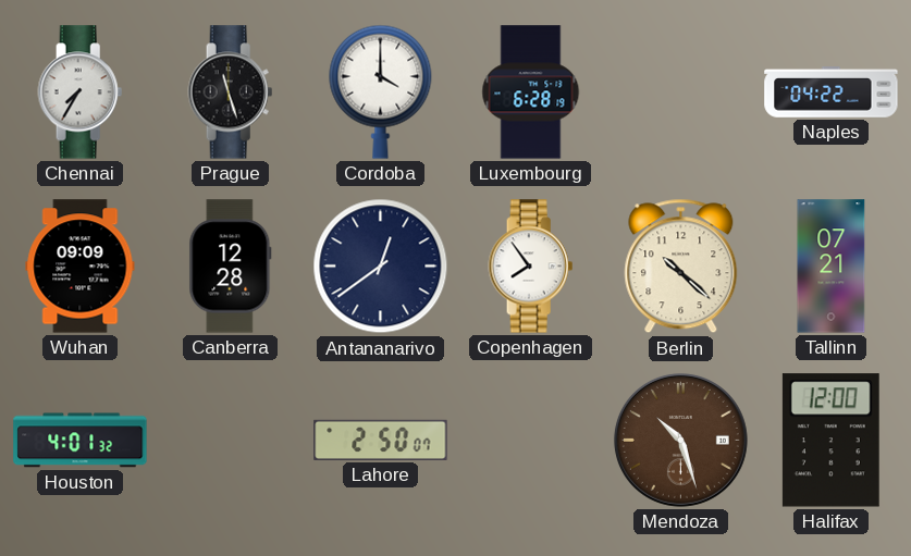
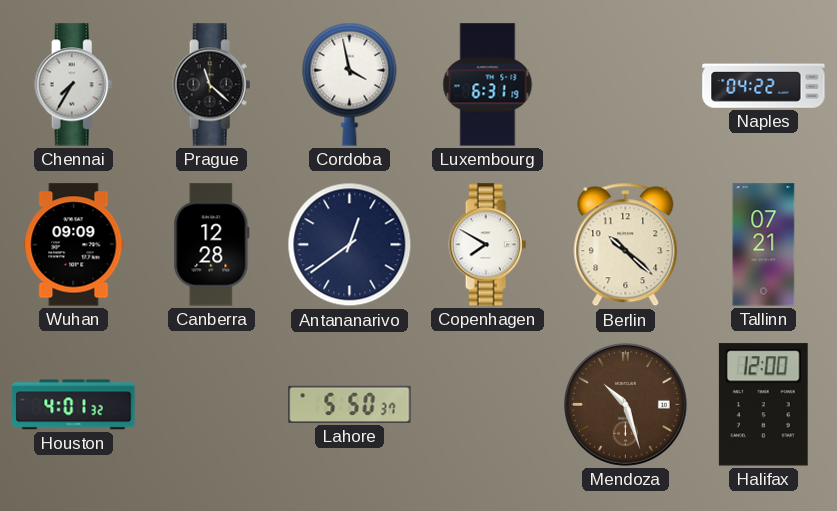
Prague: 11:27 -> 11:22
Cordoba: 4:00 -> 3:58
Luxembourg: 6:28 -> 6:31
Copenhagen: 7:54 -> 7:50
Lahore: 2:50 -> 5:50
